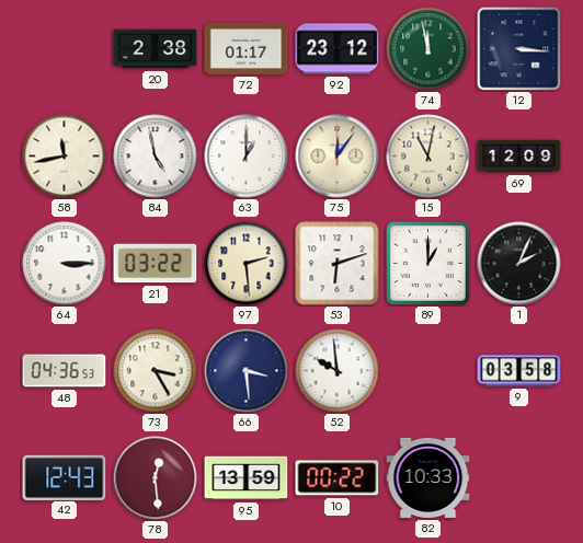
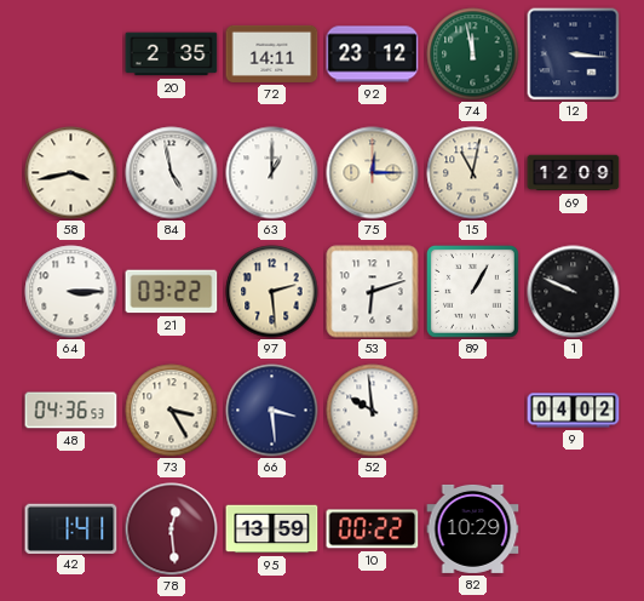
20: 2:38 -> 2:35
72: 01:17 -> 14:11
58: 11:43 -> 3:43
75: 12:06 -> 12:15
89: 1:00 -> 1:05
1: 2:04 -> 9:49
9: 03:58 -> 04:02
42: 12:43 -> 1:41
82: 10:33 -> 10:29
